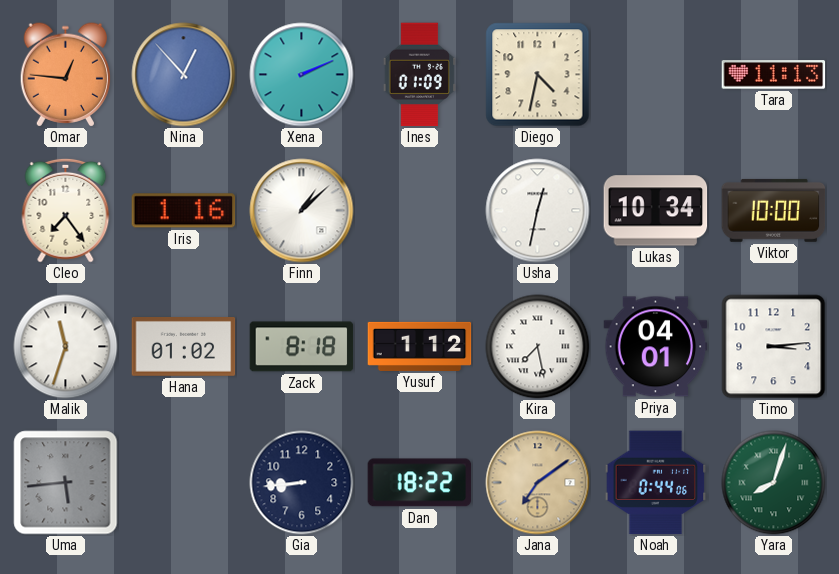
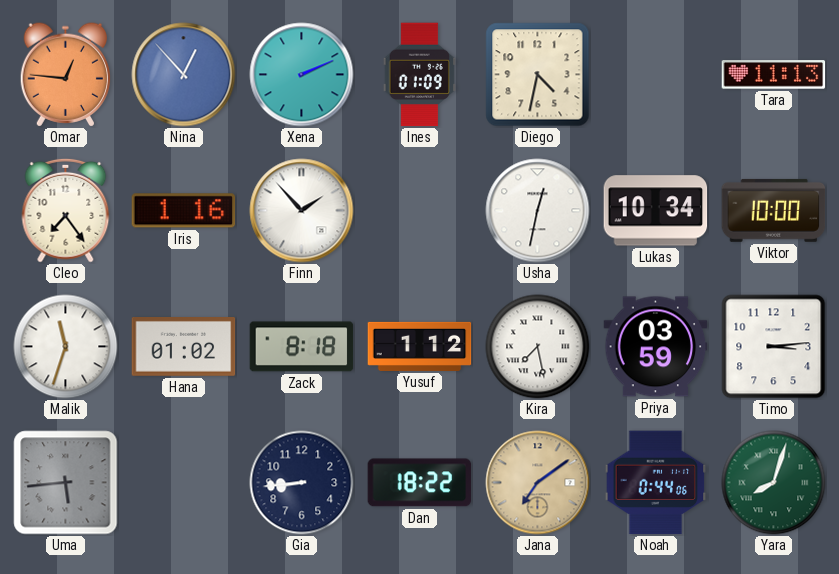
Finn: 1:08 -> 1:53
Priya: 04:01 -> 03:59
